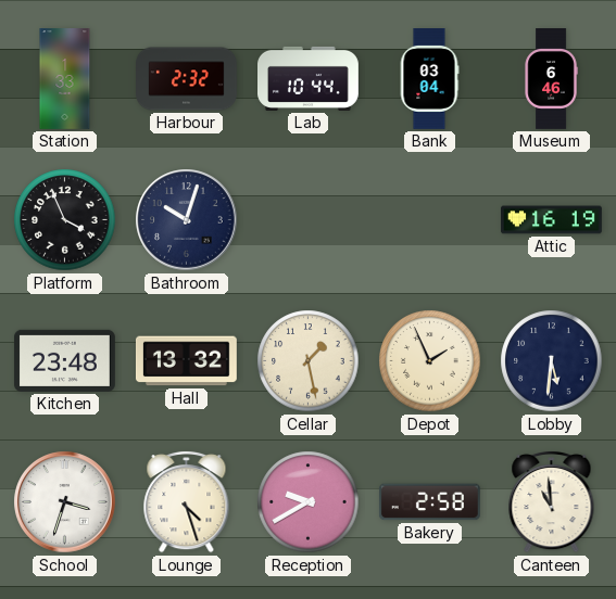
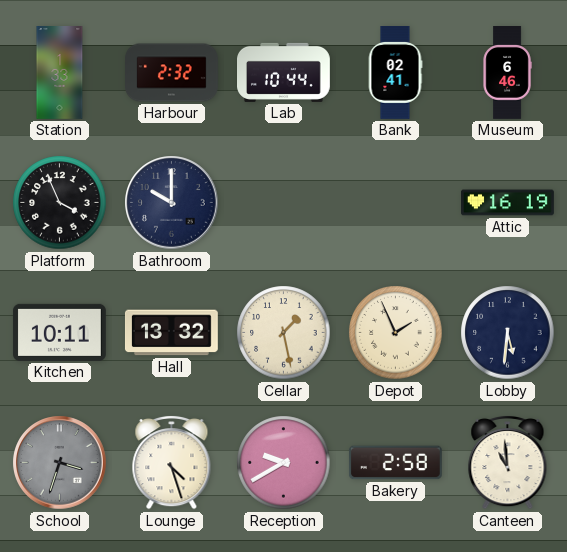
Bank: 03:04 -> 02:41
Bathroom: 10:03 -> 10:00
Kitchen: 23:48 -> 10:11
School dial: white -> grey
